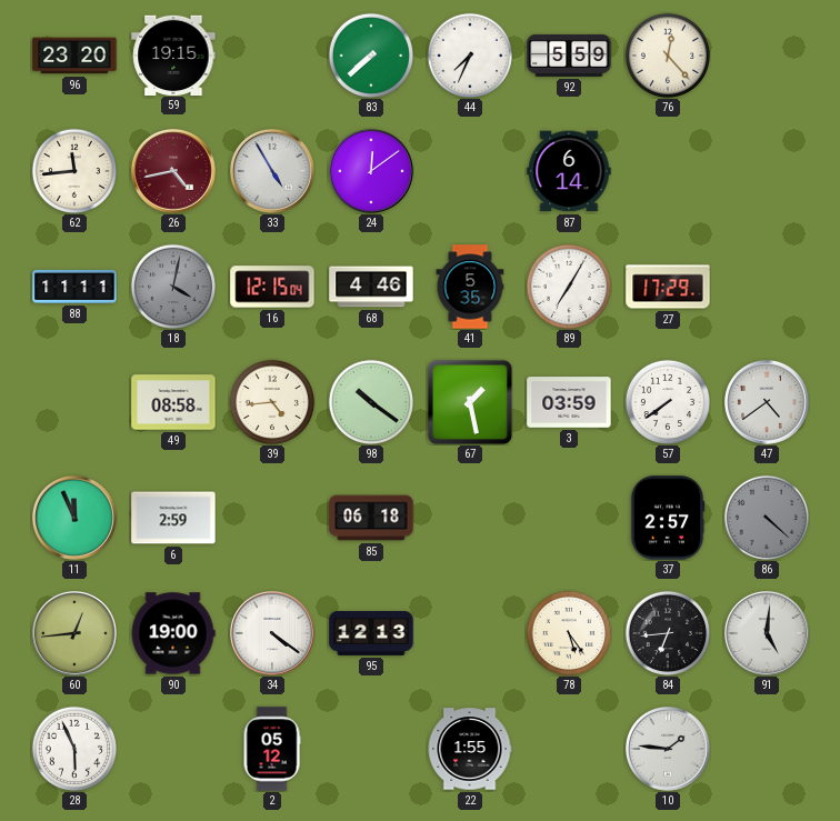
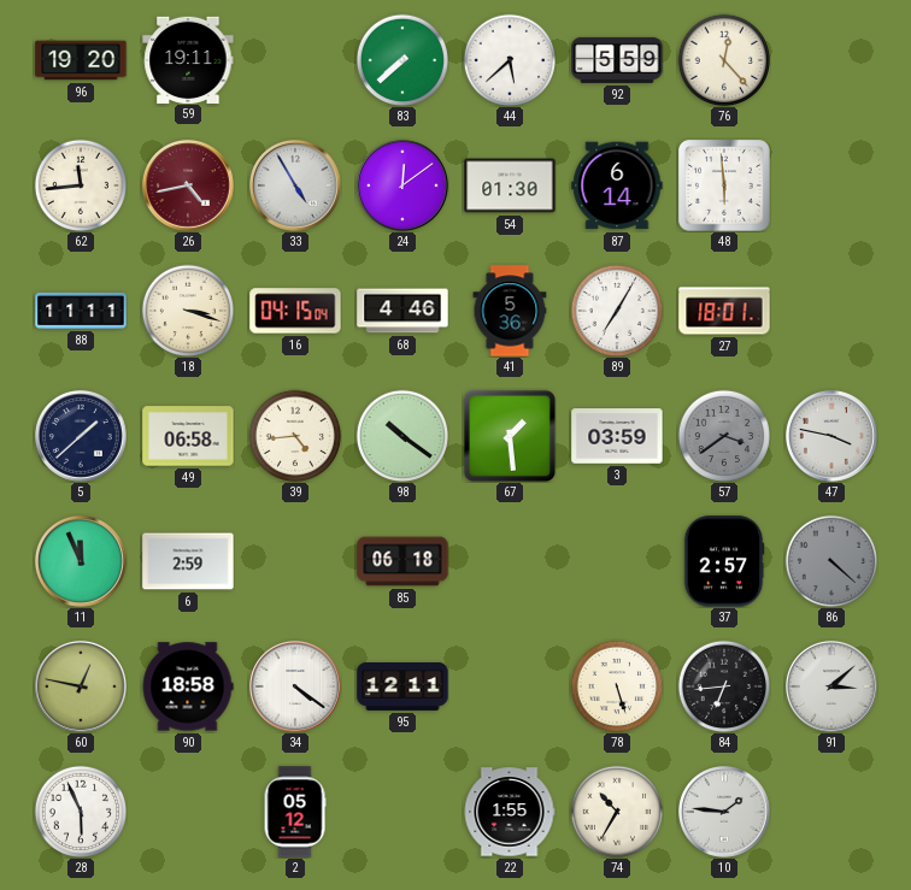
96: 23:20 -> 19:20
59: 19:15 -> 19:11
44: 7:34 -> 5:38
54: none -> 01:30
48: none -> 5:59
18: 4:02 -> 3:18
18 dial: grey -> cream
16: 12:15 -> 04:15
41: 5:35 -> 5:36
27: 17:29 -> 18:01
5: none -> 1:38
49: 08:58 -> 06:58
67: 1:28 -> 1:29
57: 7:39 -> 3:39
57 dial: white -> grey
47: 4:39 -> 3:47
60: 12:44 -> 12:47
90: 19:00 -> 18:58
95: 12:13 -> 12:11
78: 5:24 -> 5:27
91: 5:01 -> 3:08
74: none -> 10:35
